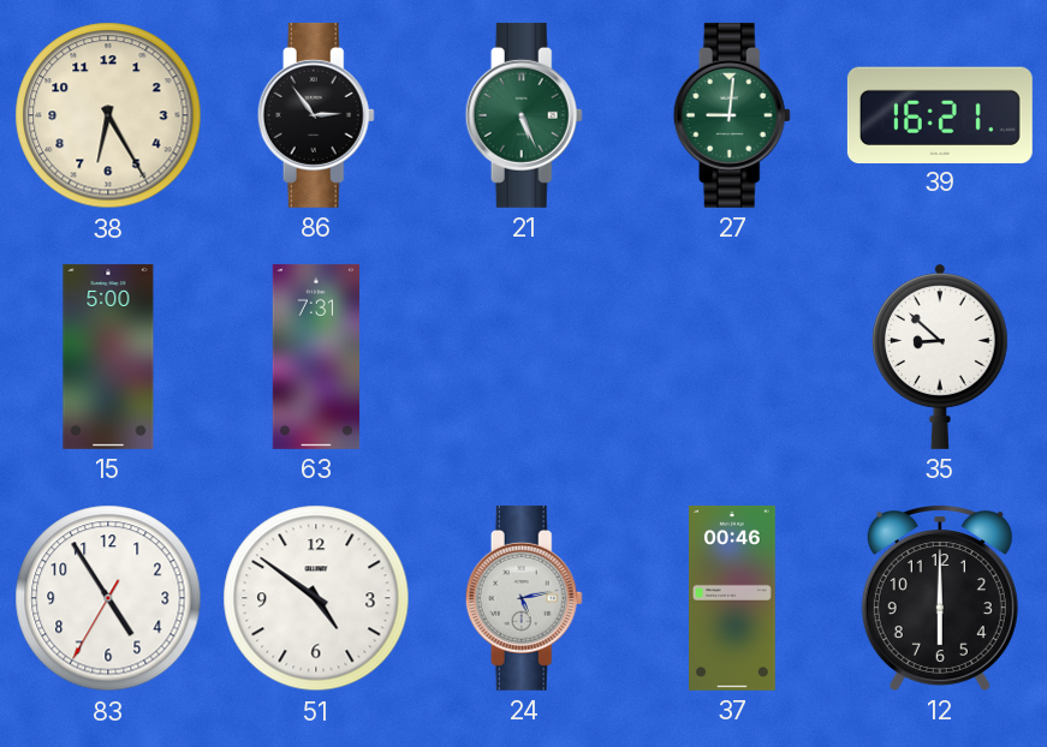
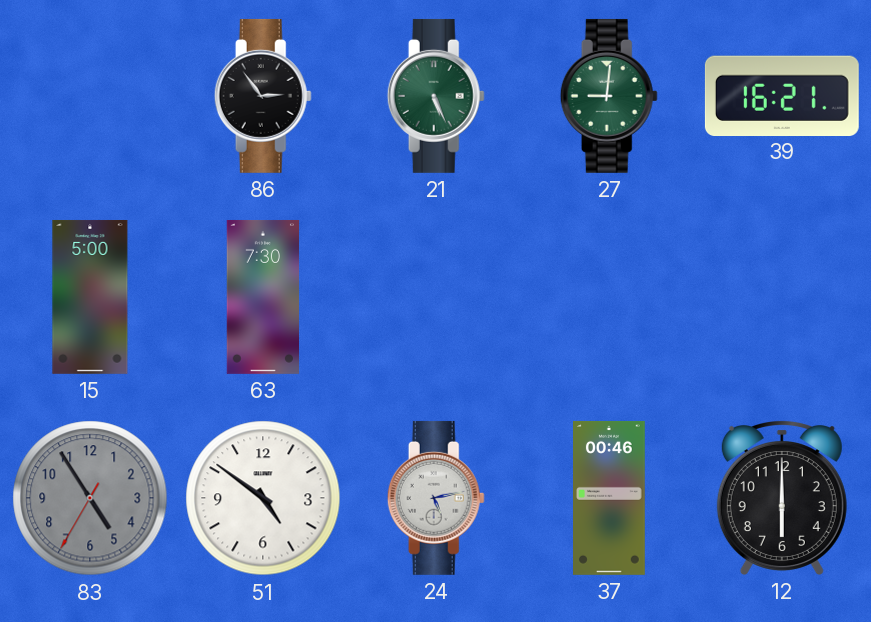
38: 6:25 -> none
63: 7:31 -> 7:30
35: 8:52 -> none
83 dial: white -> grey
